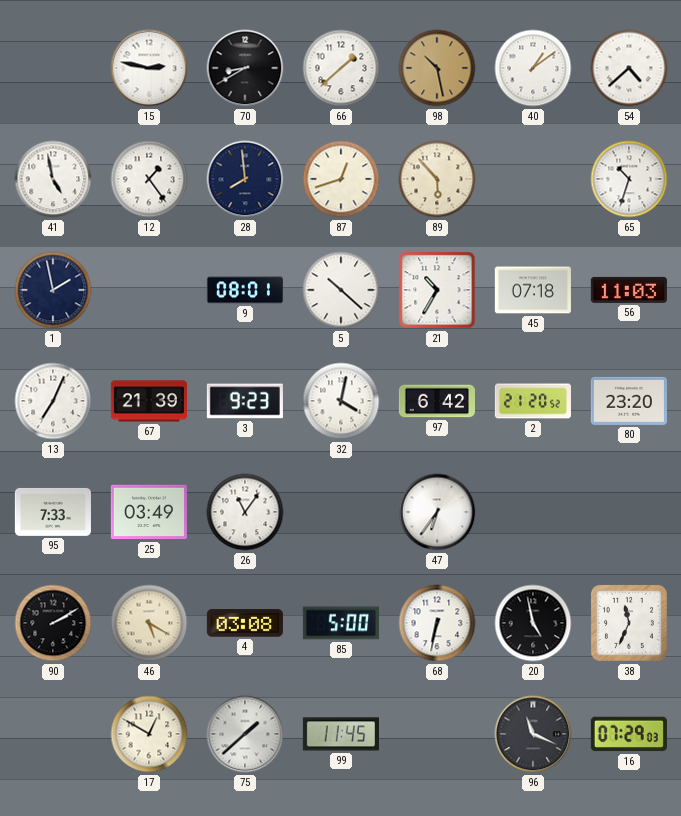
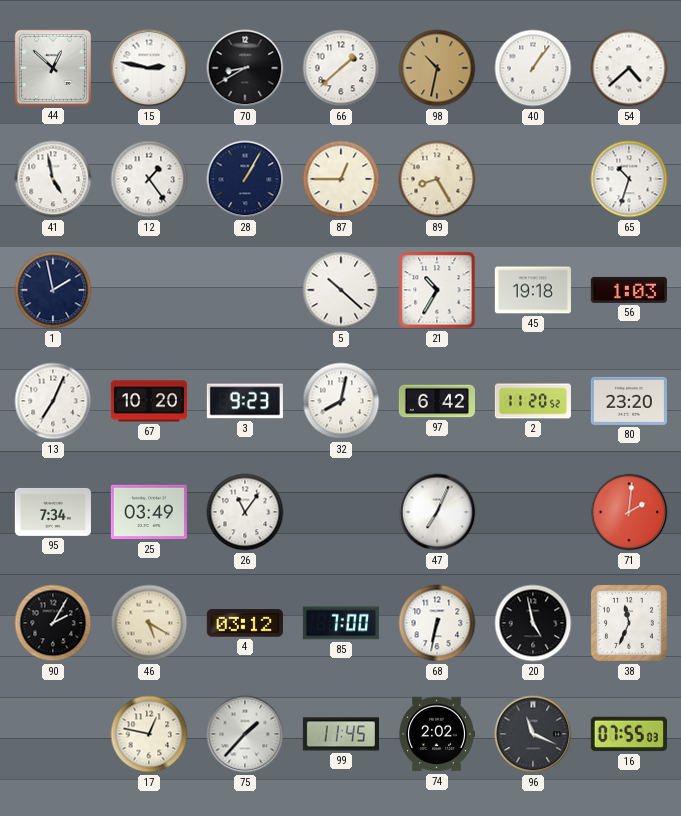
44: none -> 12:52
98: 10:28 -> 10:32
40: 1:09 -> 1:06
28: 7:59 -> 1:05
87: 12:42 -> 12:45
89: 5:53 -> 8:25
9: 08:01 -> none
45: 07:18 -> 19:18
56: 11:03 -> 1:03
67: 21:39 -> 10:20
32: 4:02 -> 8:02
2: 21:20 -> 11:20
95: 7:33 -> 7:34
47: 6:36 -> 7:04
71: none -> 2:01
90: 2:10 -> 2:05
4: 03:08 -> 03:12
85: 5:00 -> 7:00
17: 12:50 -> 12:47
75: 1:38 -> 1:37
74: none -> 2:02
16: 07:29 -> 07:55
